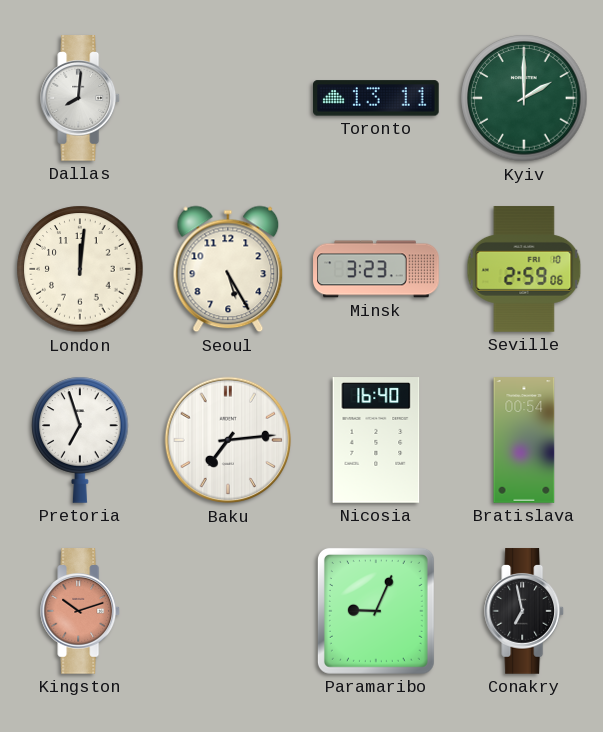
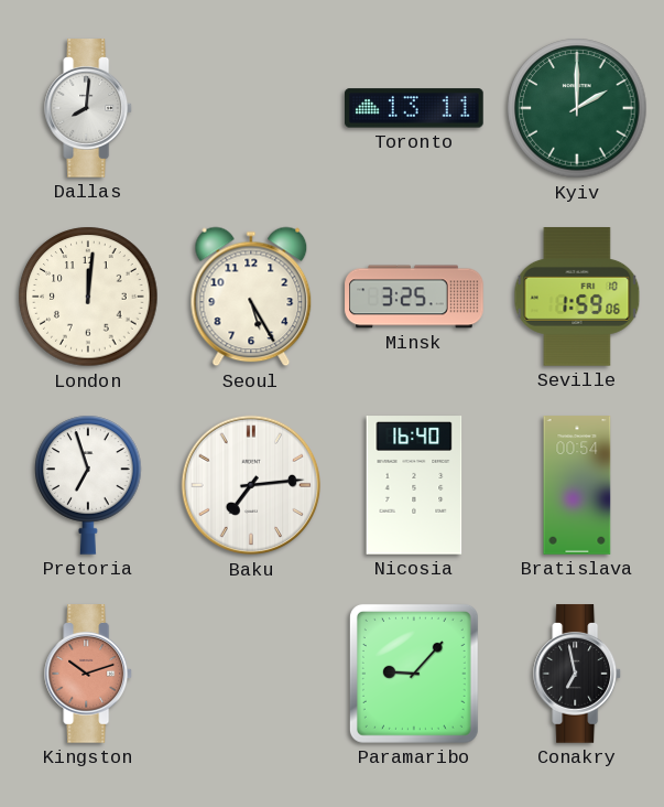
Minsk: 3:23 -> 3:25
Seville: 2:59 -> 1:59
Paramaribo: 9:04 -> 9:07
